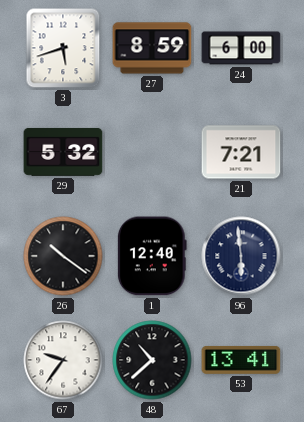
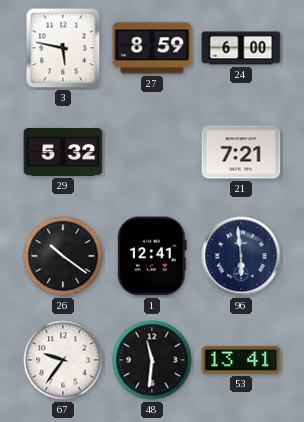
3: 5:42 -> 5:47
1: 12:40 -> 12:41
48: 10:38 -> 11:31
